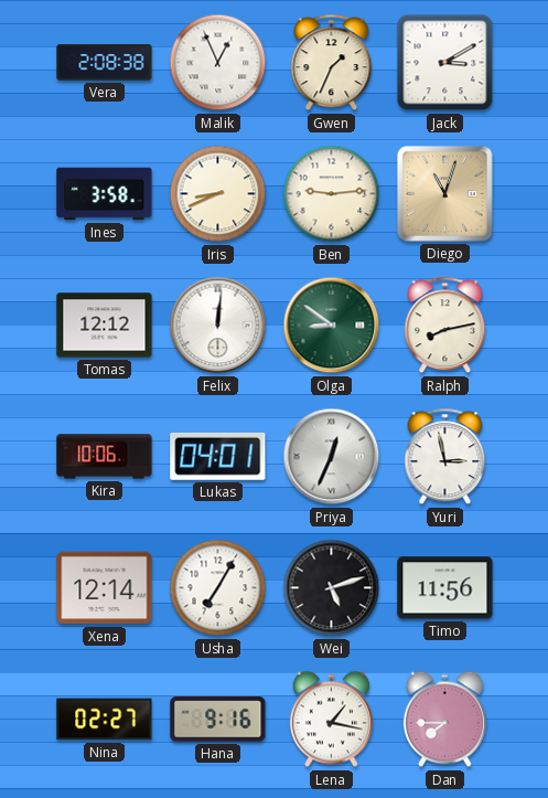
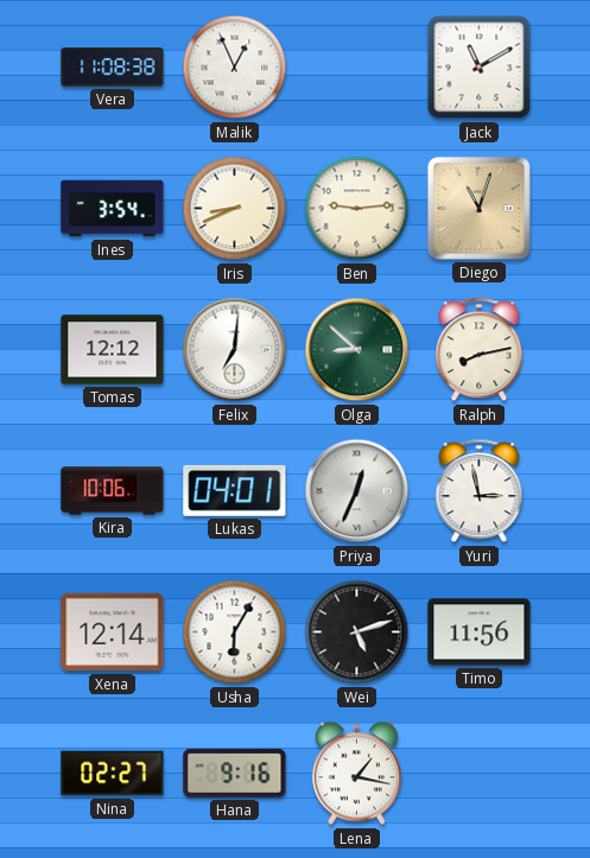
Vera: 2:08 -> 11:08
Gwen: 1:34 -> none
Jack: 3:10 -> 11:10
Ines: 3:58 -> 3:54
Felix: 12:01 -> 7:01
Olga: 8:51 -> 8:52
Usha: 7:05 -> 6:05
Dan: 7:45 -> none
